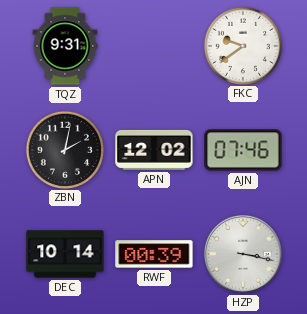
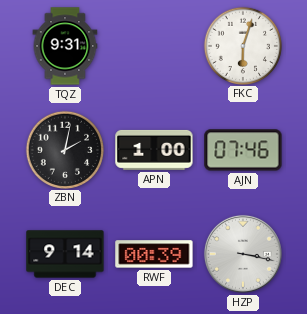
FKC: 9:39 -> 6:03
APN: 12:02 -> 1:00
DEC: 10:14 -> 9:14
